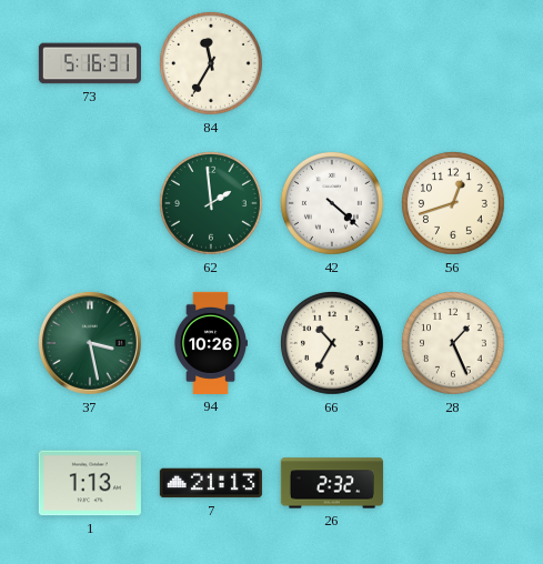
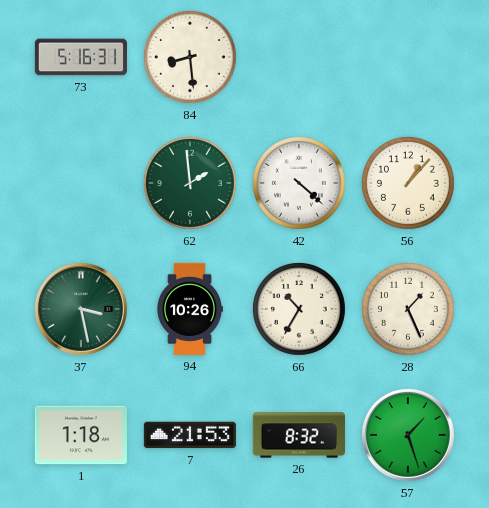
84: 11:35 -> 8:29
56: 12:42 -> 1:07
1: 1:13 -> 1:18
7: 21:13 -> 21:53
26: 2:32 -> 8:32
57: none -> 1:27
